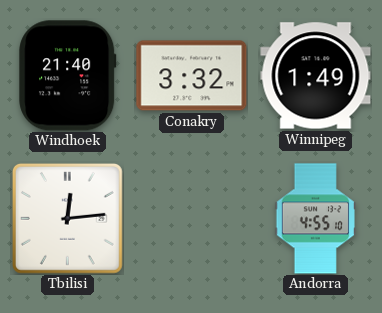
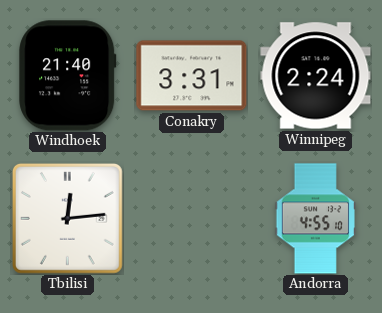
Conakry: 3:32 -> 3:31
Winnipeg: 1:49 -> 2:24
